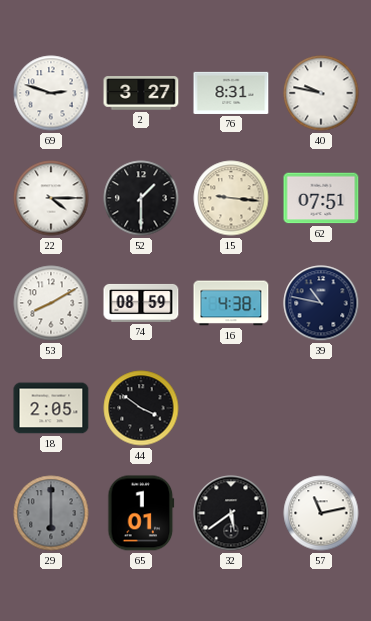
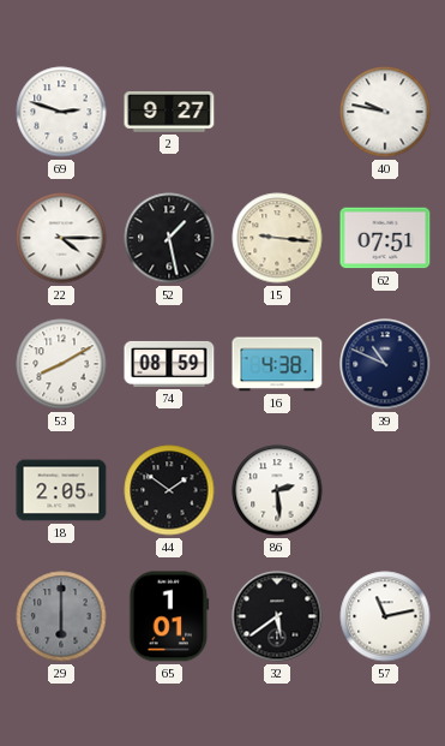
2: 3:27 -> 9:27
76: 8:31 -> none
52: 1:30 -> 1:28
39: 10:47 -> 10:49
44: 3:51 -> 1:51
86: none -> 2:29
